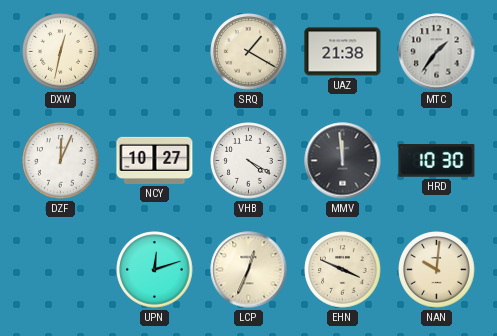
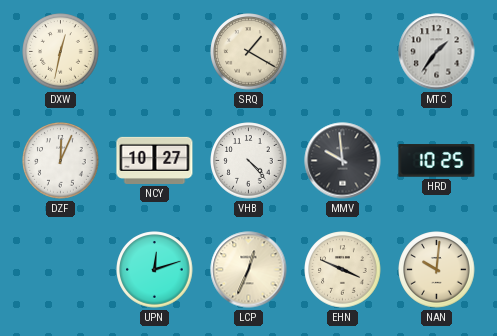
UAZ: 21:38 -> none
VHB: 4:20 -> 4:23
MMV: 11:59 -> 9:59
HRD: 10:30 -> 10:25
